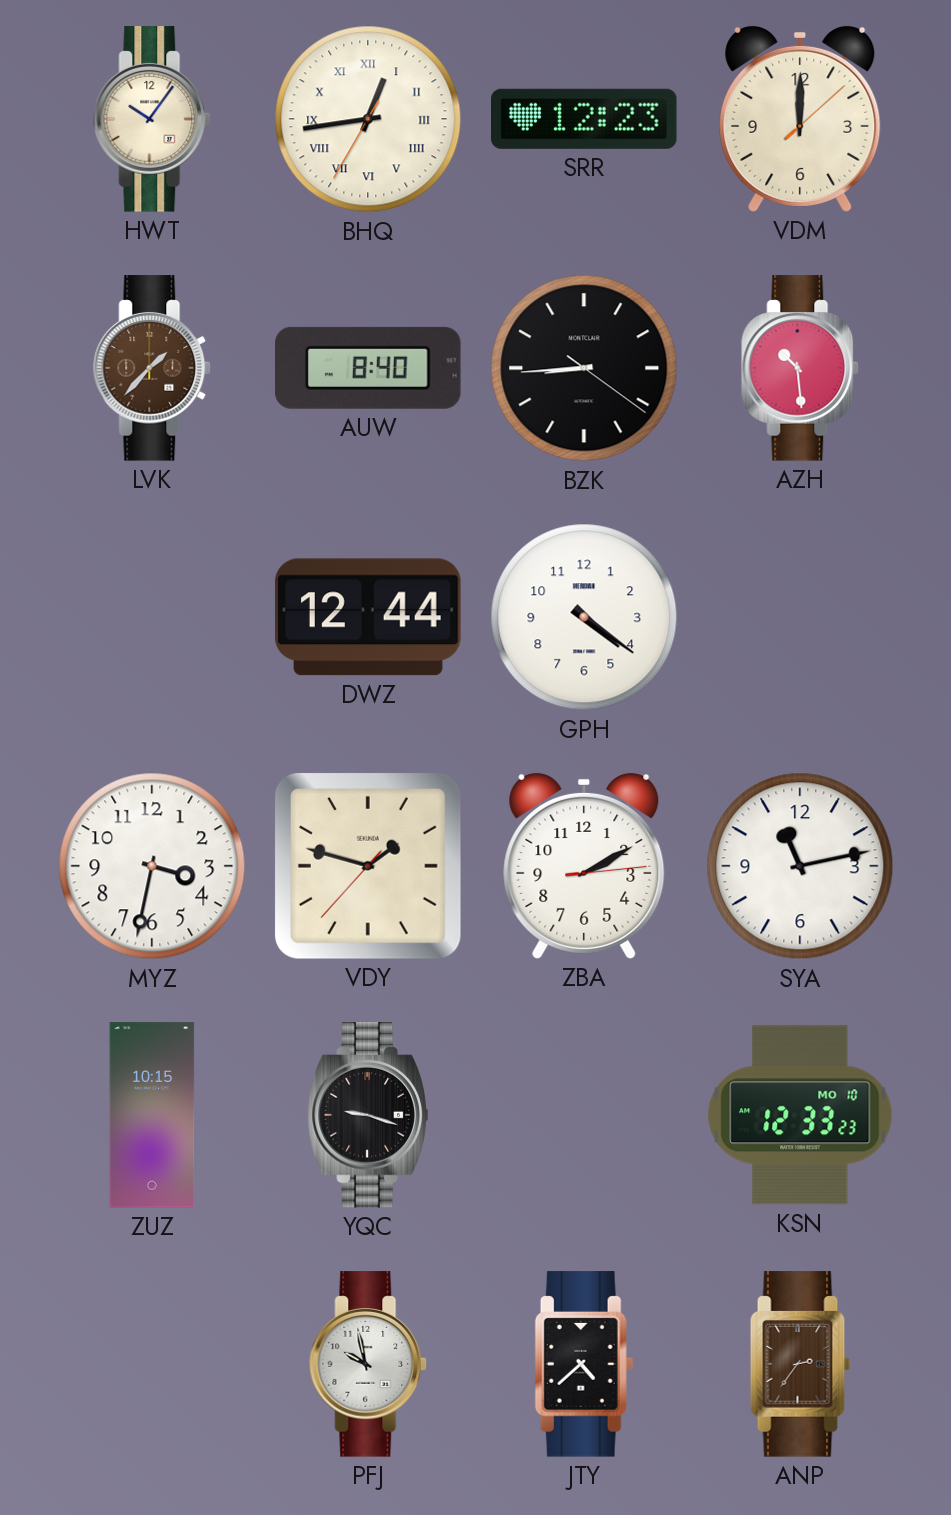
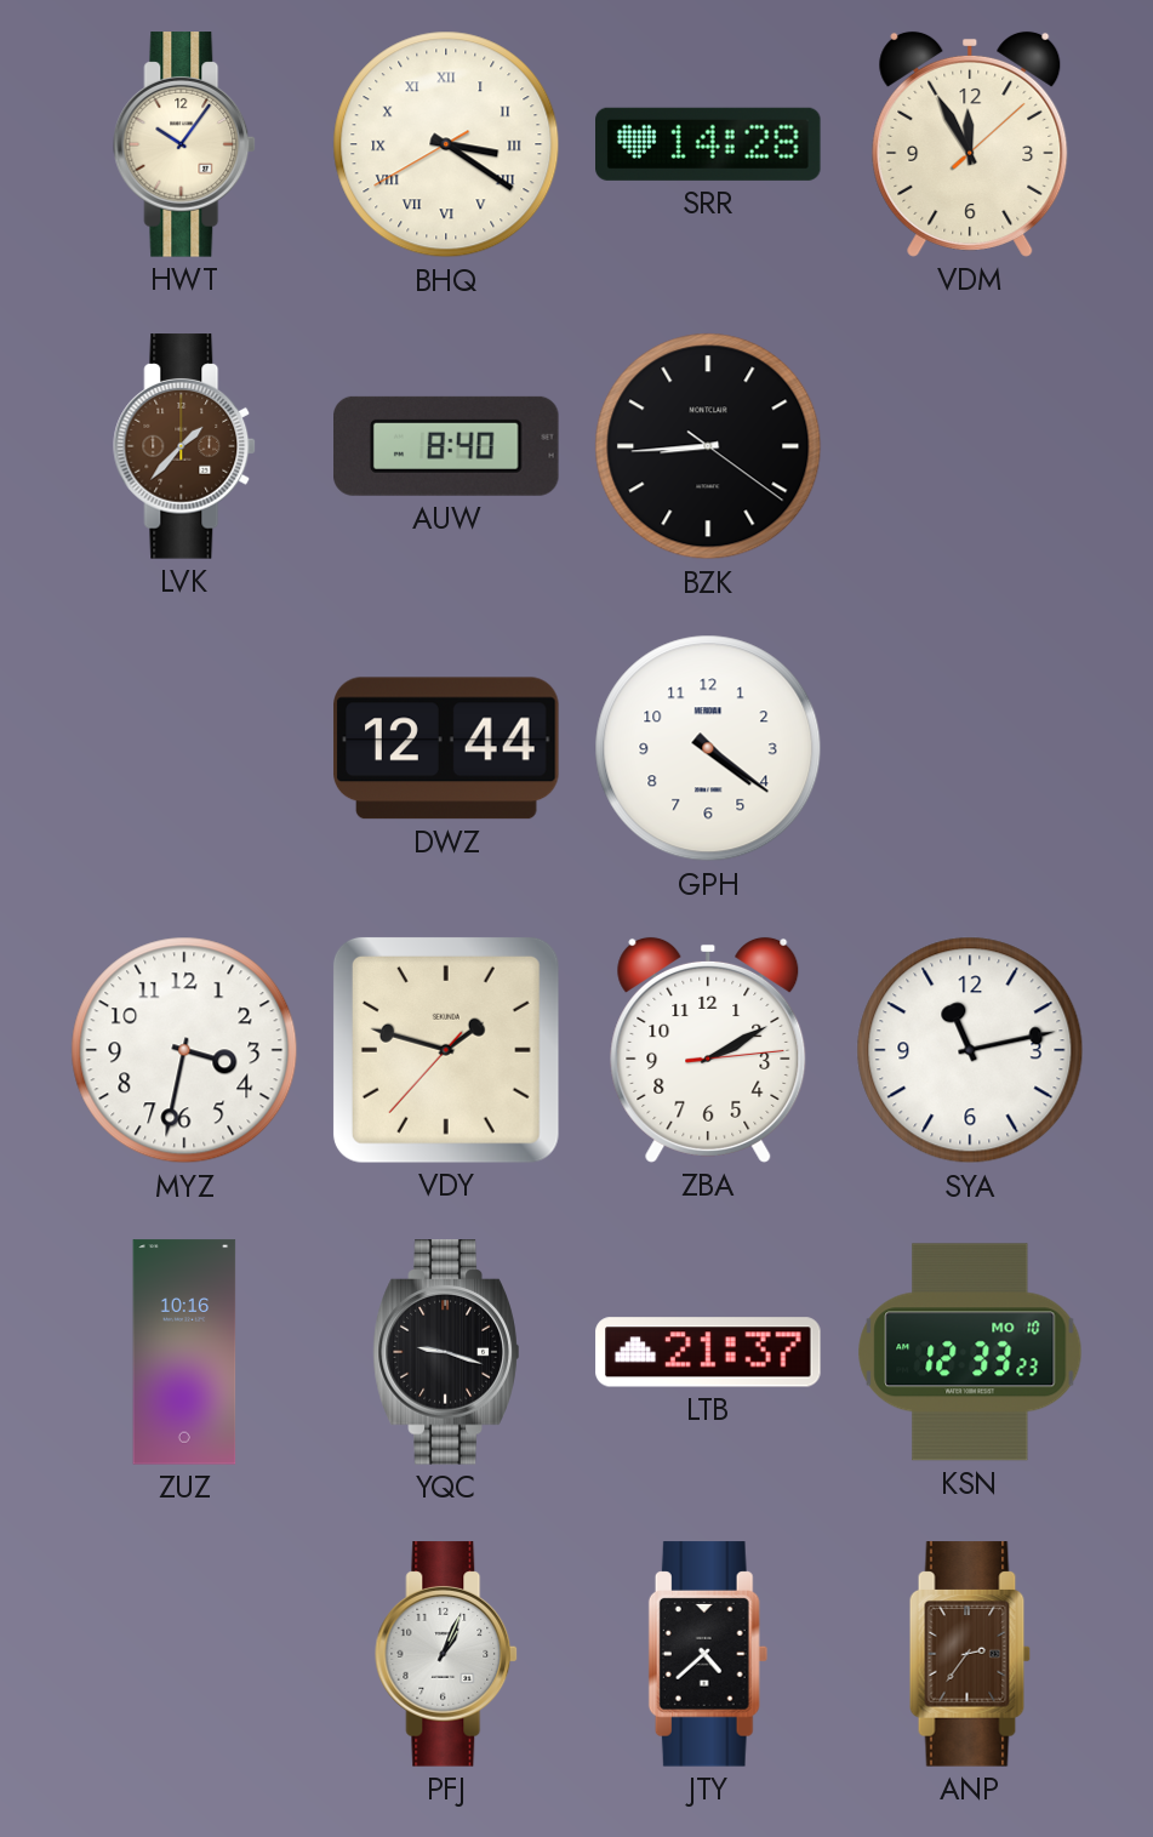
BHQ: 12:43 -> 3:20
SRR: 12:23 -> 14:28
VDM: 12:00 -> 11:55
AZH: 10:29 -> none
ZUZ: 10:15 -> 10:16
LTB: none -> 21:37
PFJ: 9:58 -> 1:04
